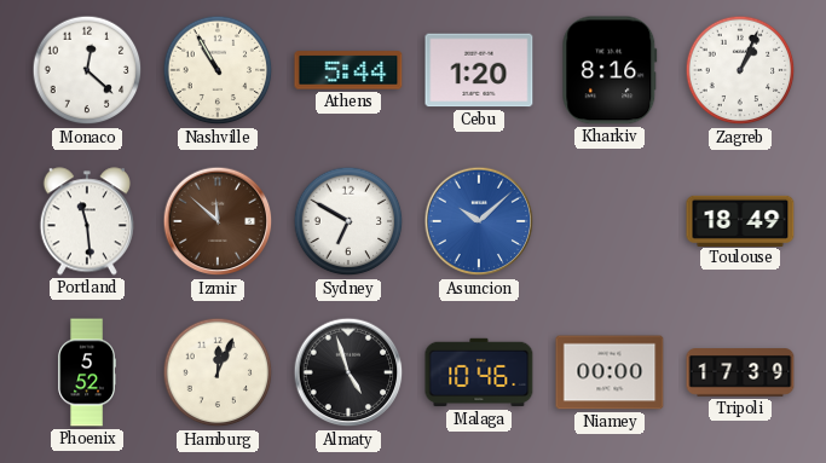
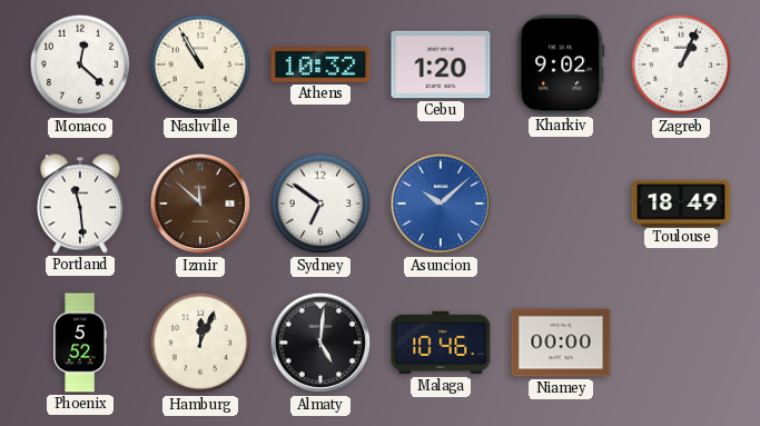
Athens: 5:44 -> 10:32
Kharkiv: 8:16 -> 9:02
Sydney: 6:50 -> 6:51
Almaty: 4:57 -> 5:01
Tripoli: 17:39 -> none
